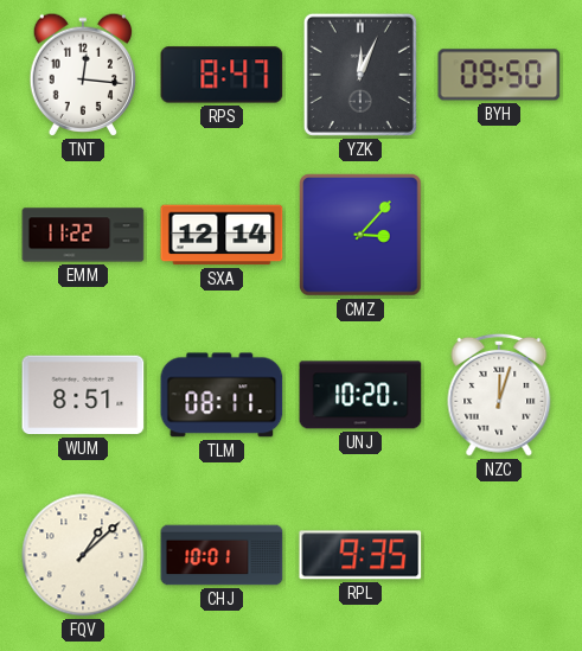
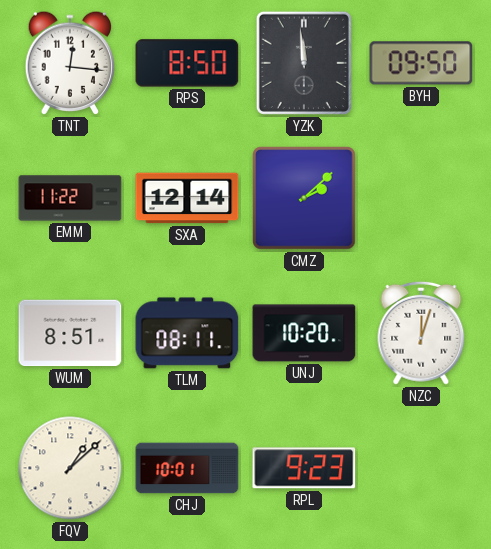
RPS: 8:47 -> 8:50
YZK: 12:04 -> 11:59
CMZ: 3:07 -> 2:08
RPL: 9:35 -> 9:23
